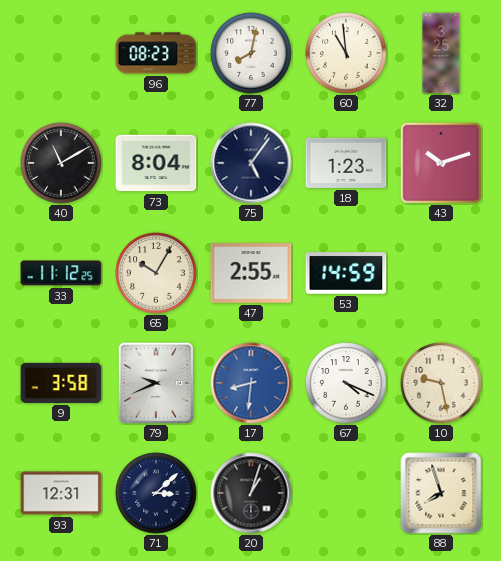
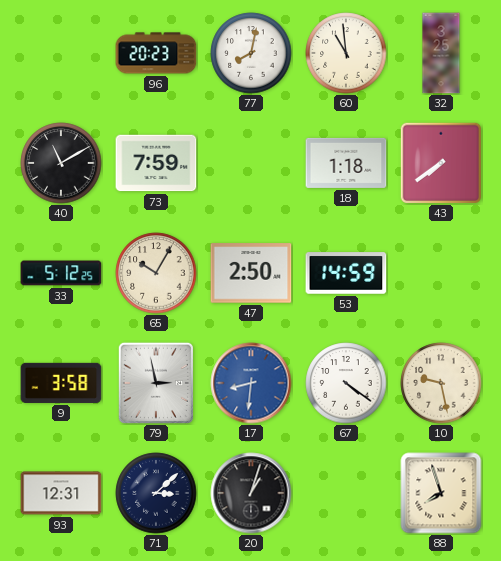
96: 08:23 -> 20:23
73: 8:04 -> 7:59
75: 5:06 -> none
18: 1:23 -> 1:18
43: 10:12 -> 7:39
33: 11:12 -> 5:12
47: 2:55 -> 2:50
79: 9:41 -> 2:58
67: 4:19 -> 4:21
